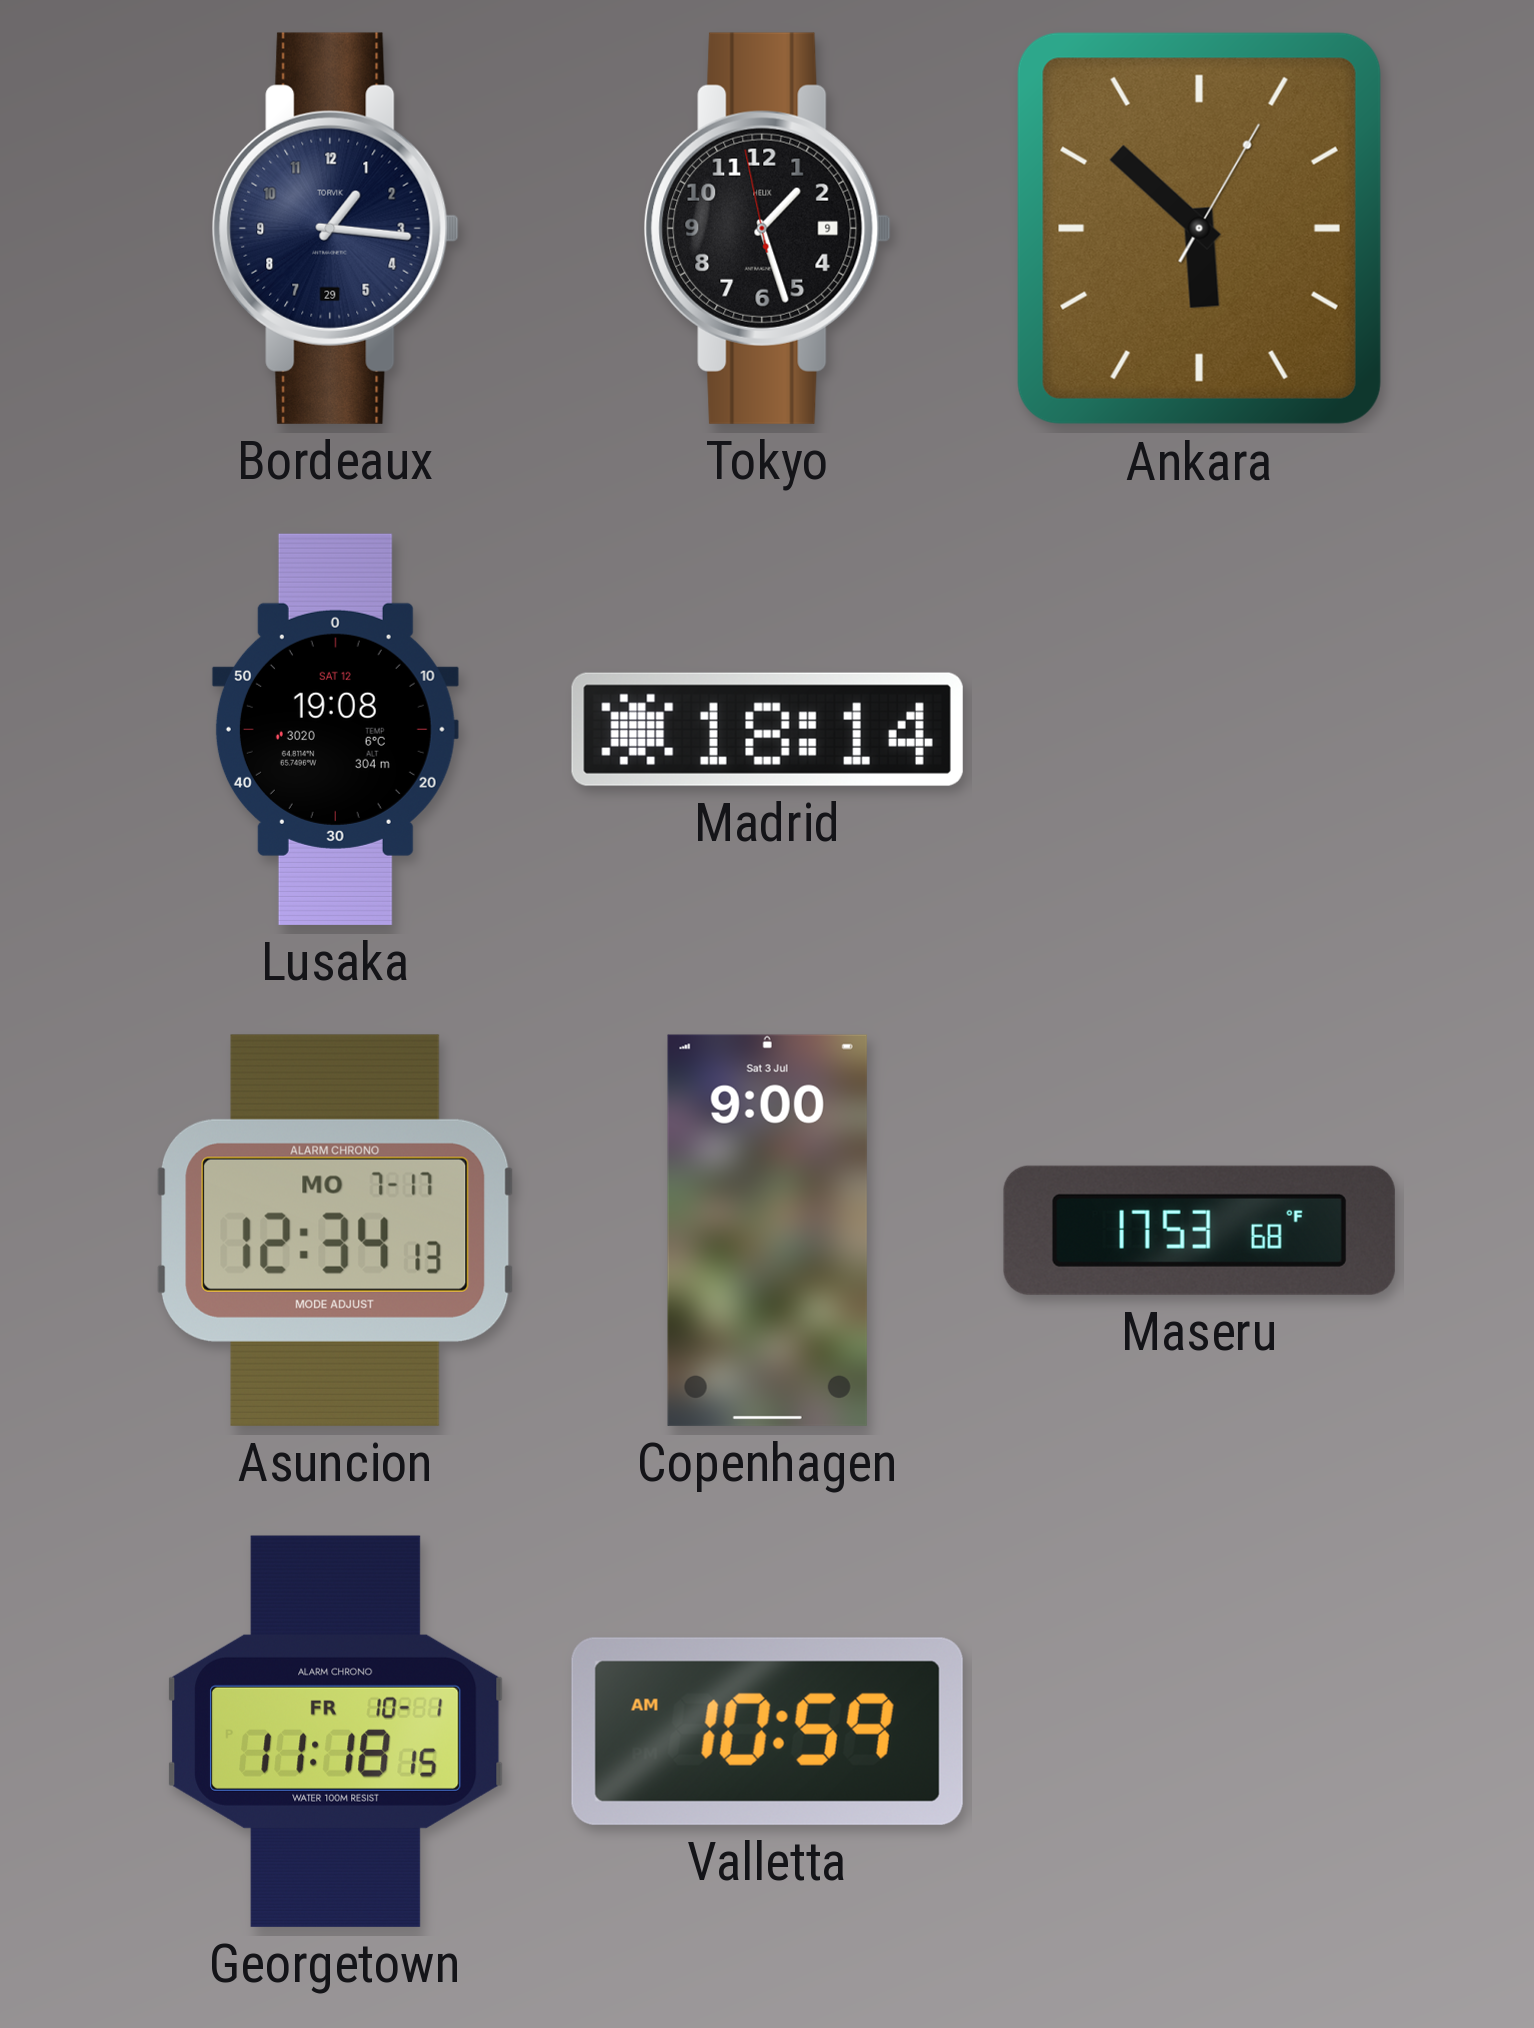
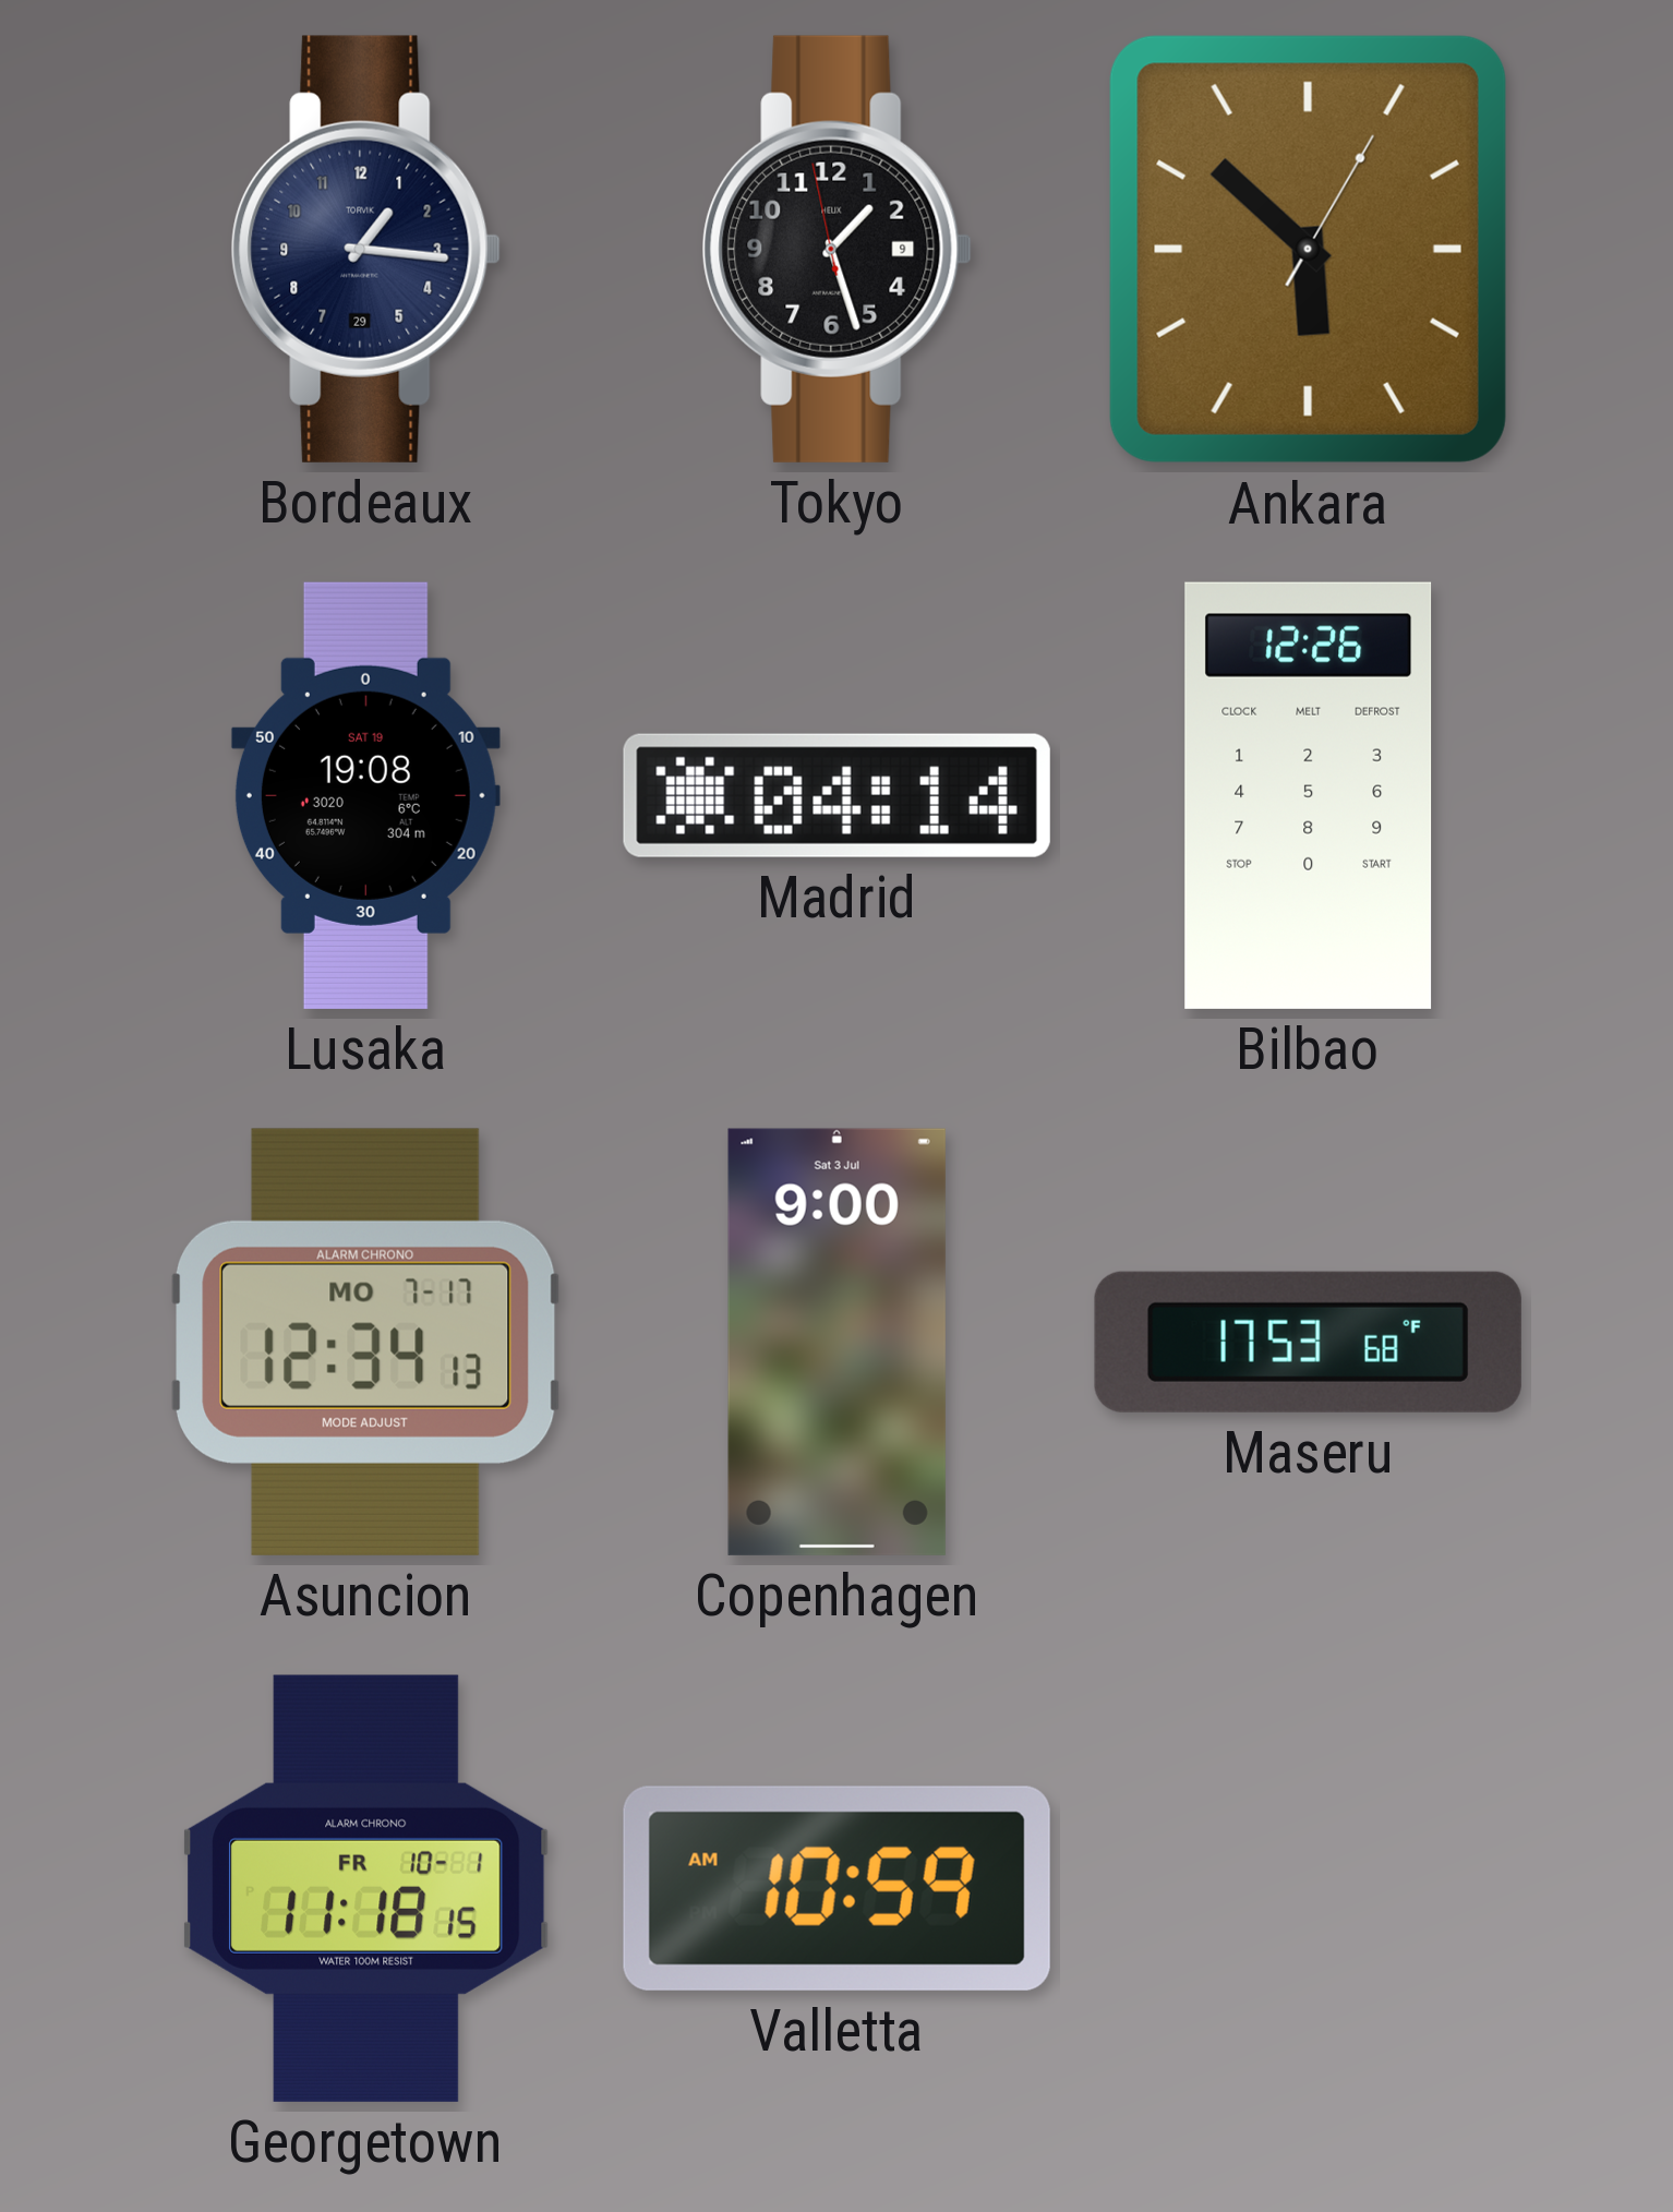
Lusaka date: SAT 12 -> SAT 19
Madrid: 18:14 -> 04:14
Bilbao: none -> 12:26
